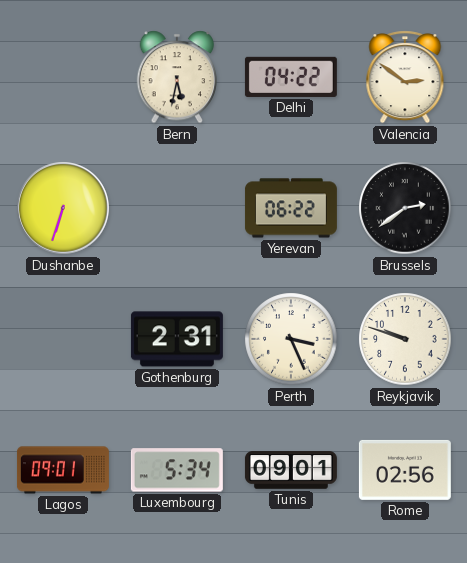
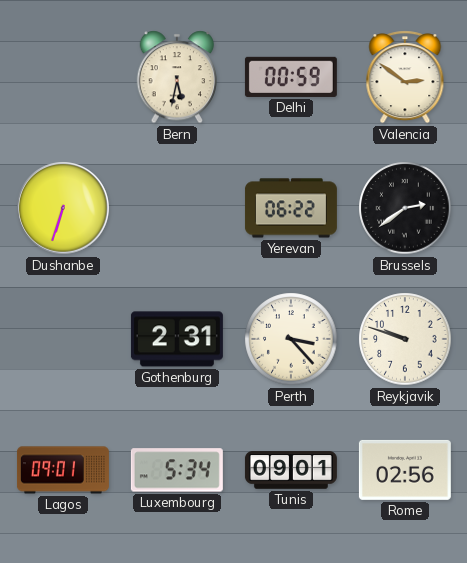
Delhi: 04:22 -> 00:59
Perth: 3:26 -> 3:23
